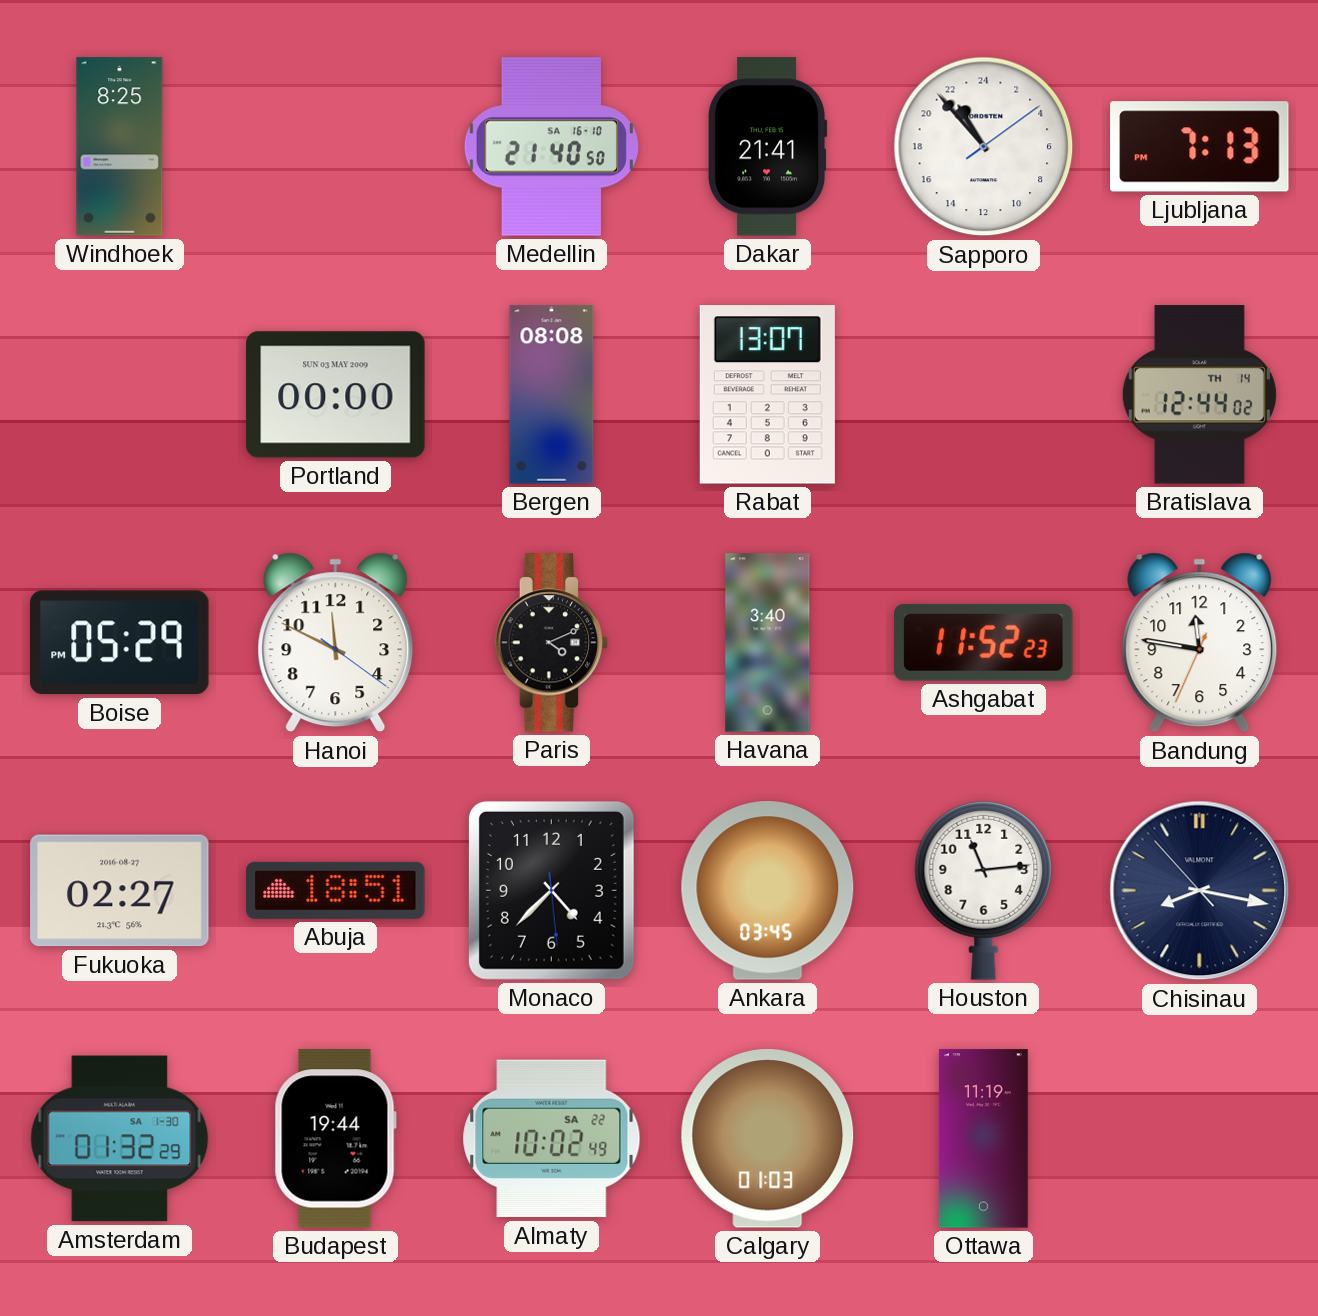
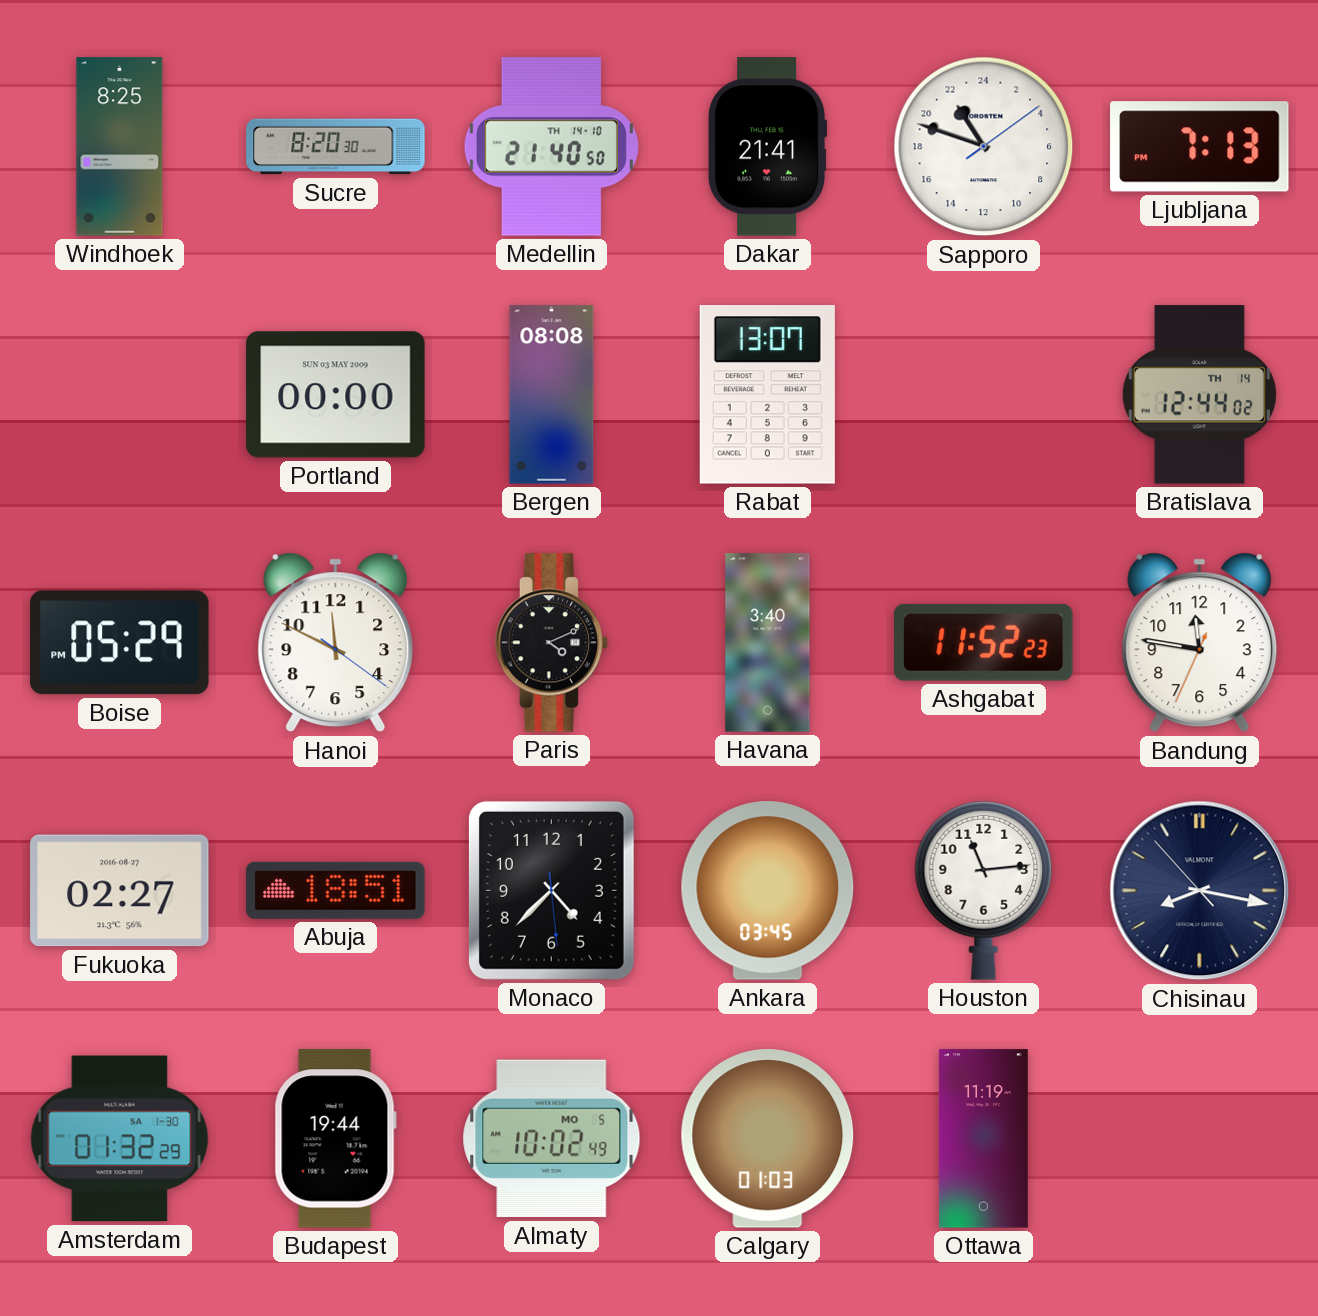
Sucre: none -> 8:20
Medellin date: SA 16-10 -> TH 14-10
Sapporo: 21:53 -> 21:48
Almaty date: SA 22 -> MO 5
